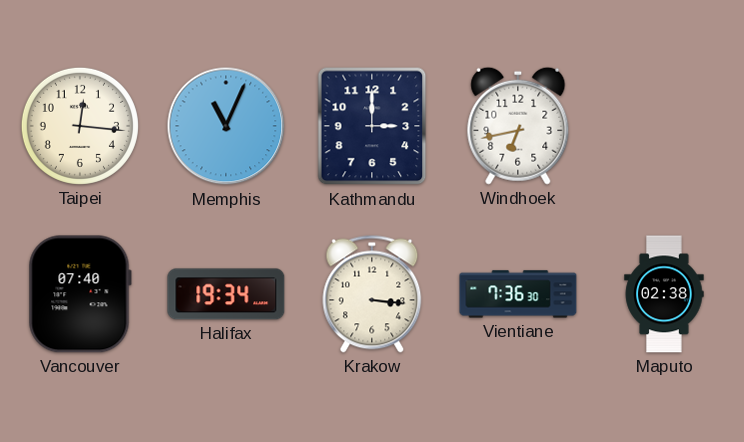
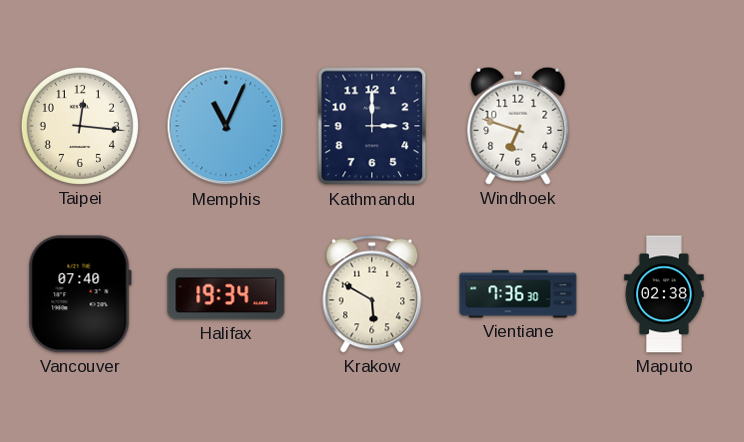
Windhoek: 6:43 -> 6:48
Krakow: 3:16 -> 5:50
